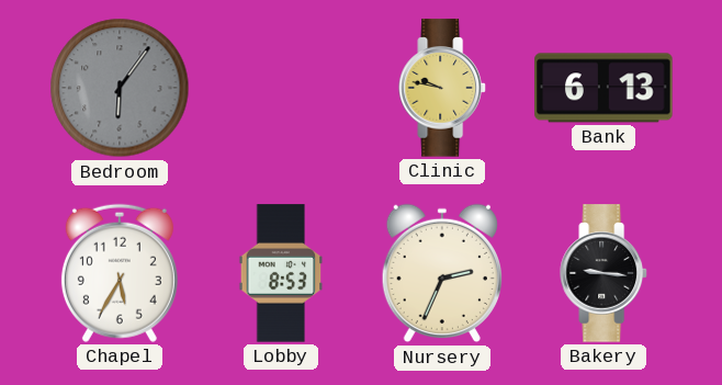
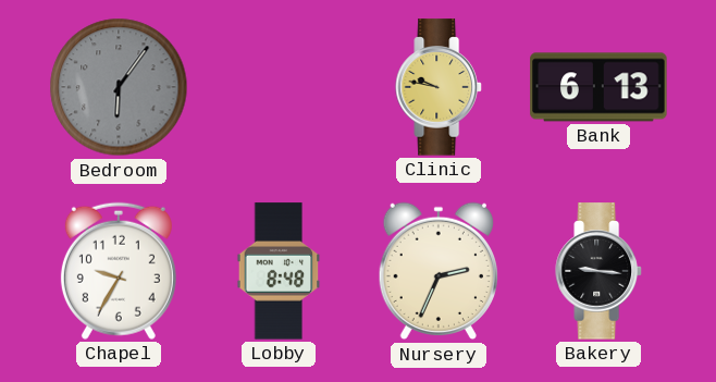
Chapel: 5:35 -> 9:35
Lobby: 8:53 -> 8:48
